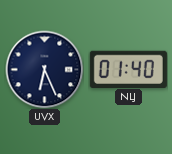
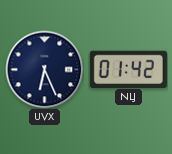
NLJ: 01:40 -> 01:42
